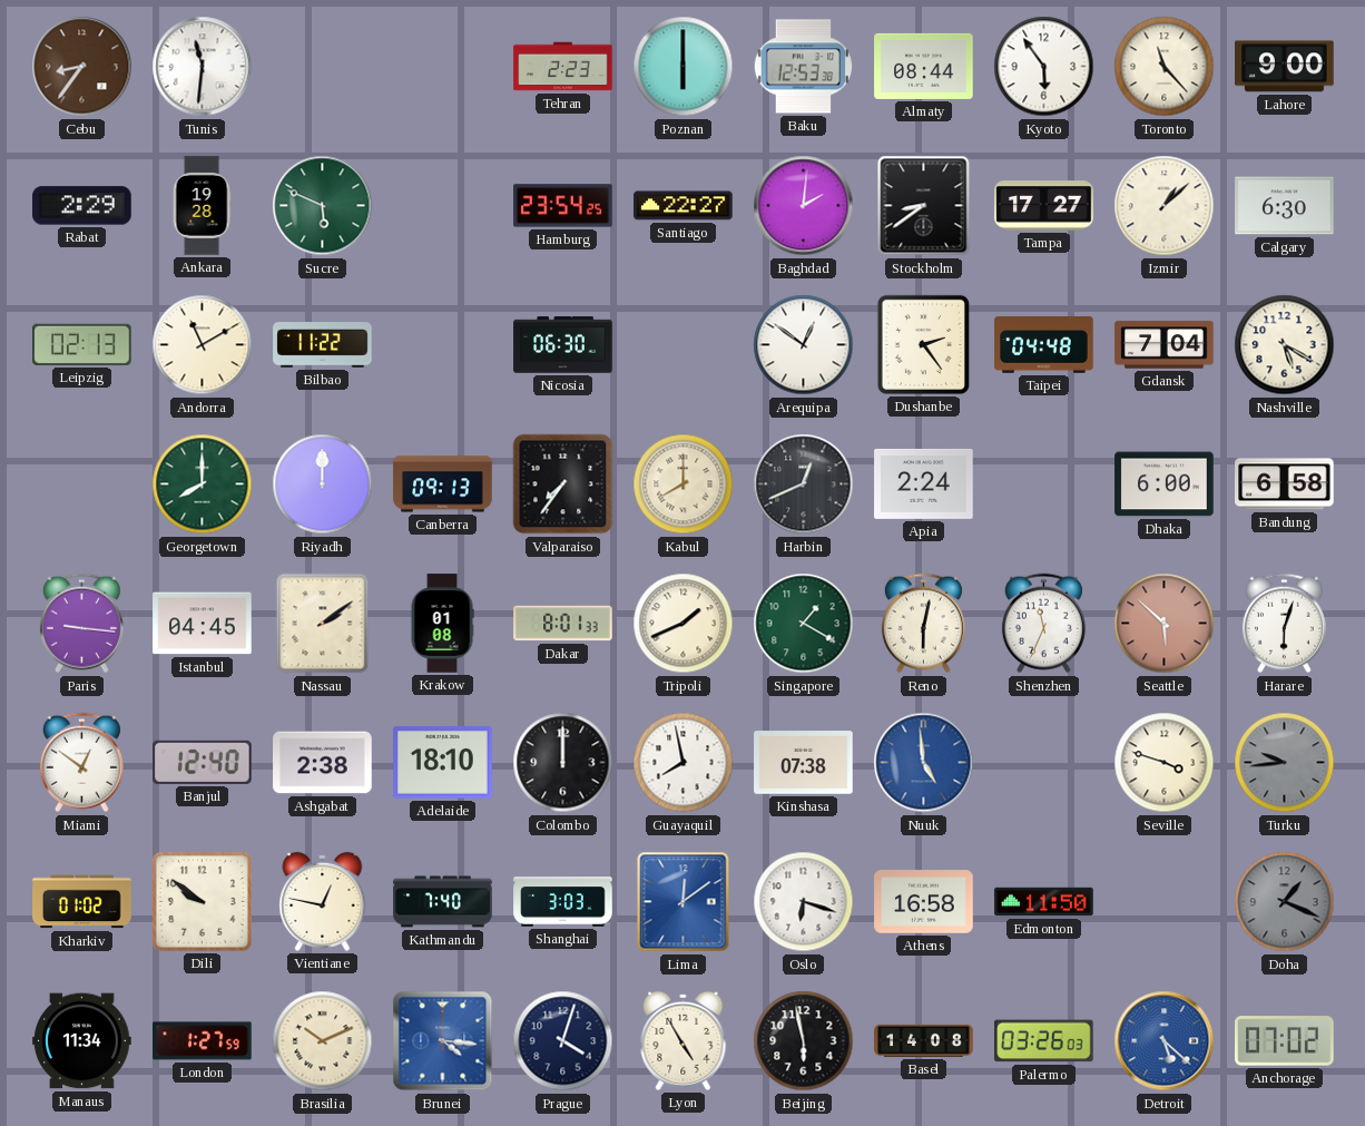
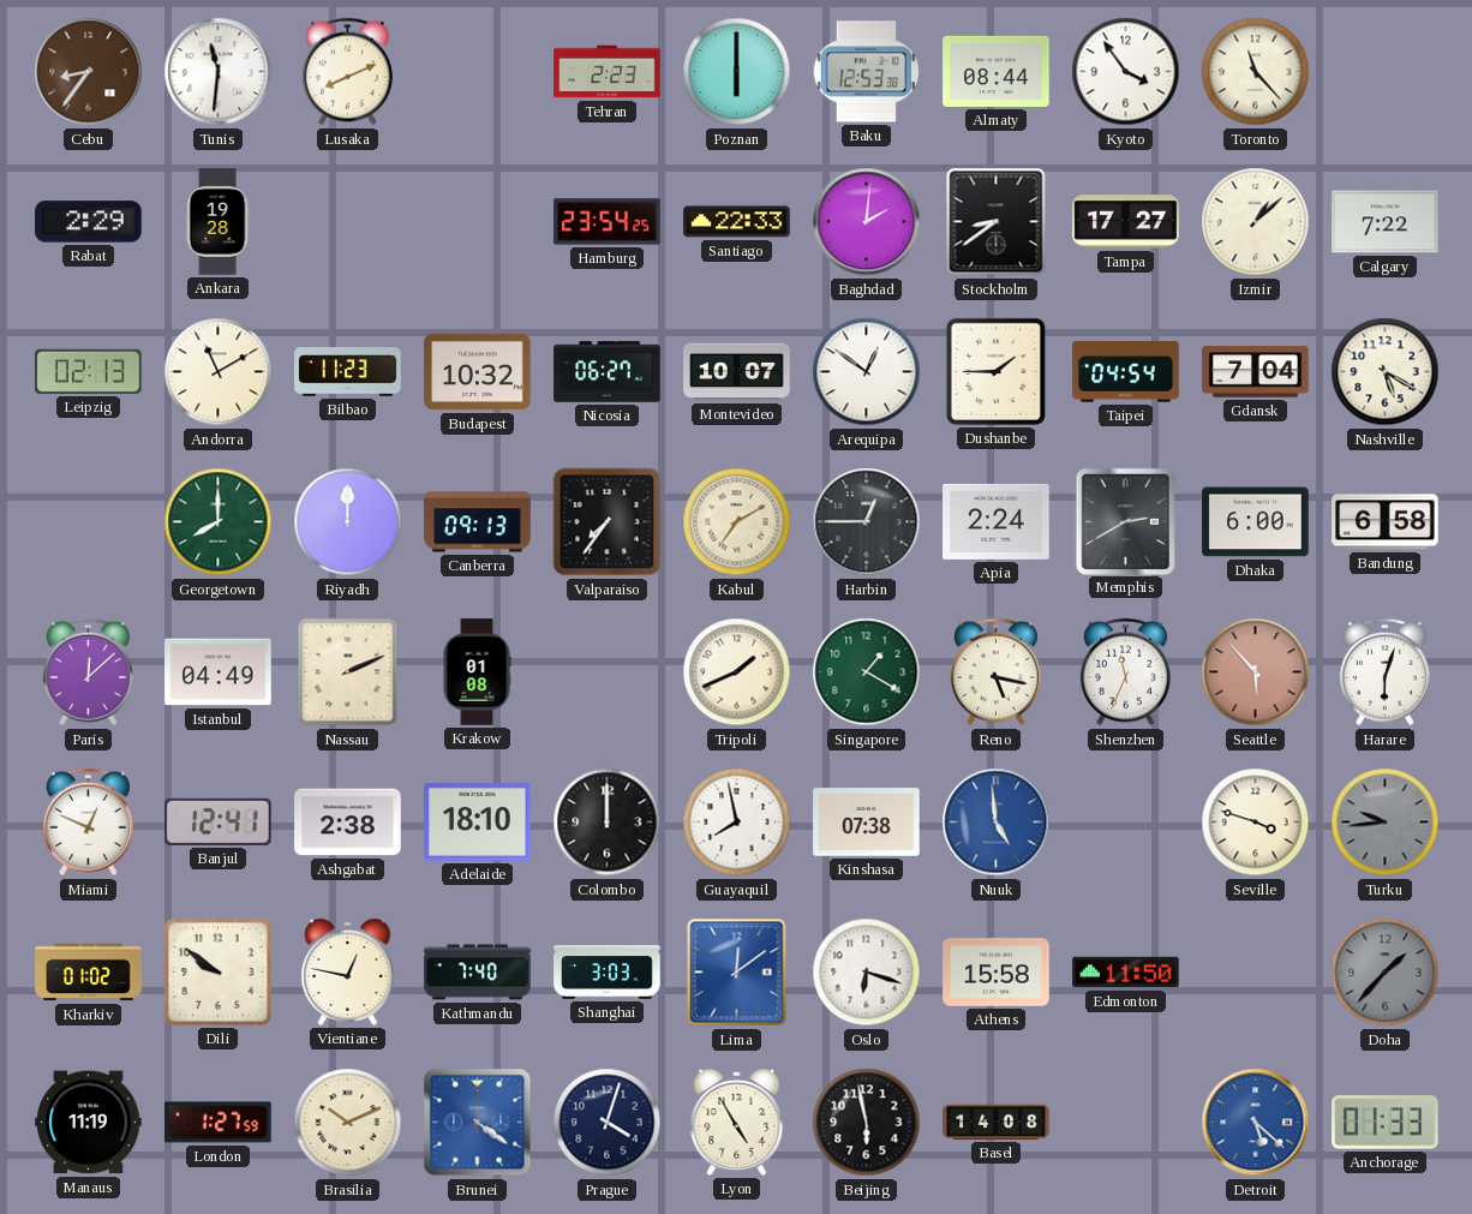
Lusaka: none -> 8:11
Kyoto: 5:54 -> 3:54
Lahore: 9:00 -> none
Sucre: 5:49 -> none
Santiago: 22:27 -> 22:33
Calgary: 6:30 -> 7:22
Bilbao: 11:22 -> 11:23
Budapest: none -> 10:32
Nicosia: 06:30 -> 06:27
Montevideo: none -> 10:07
Dushanbe: 2:24 -> 1:45
Taipei: 04:48 -> 04:54
Kabul: 8:00 -> 7:10
Harbin: 12:41 -> 12:45
Memphis: none -> 2:40
Paris: 9:16 -> 12:08
Istanbul: 04:45 -> 04:49
Nassau: 2:09 -> 2:11
Dakar: 8:01 -> none
Reno: 6:02 -> 5:17
Seattle: 5:52 -> 5:53
Miami: 12:51 -> 12:49
Banjul: 12:40 -> 12:41
Athens: 16:58 -> 15:58
Doha: 1:19 -> 1:37
Manaus: 11:34 -> 11:19
Brunei: 4:16 -> 4:21
Palermo: 03:26 -> none
Anchorage: 07:02 -> 01:33
